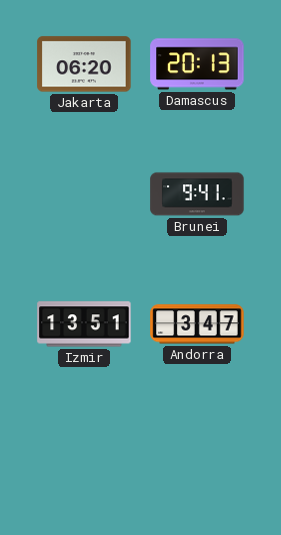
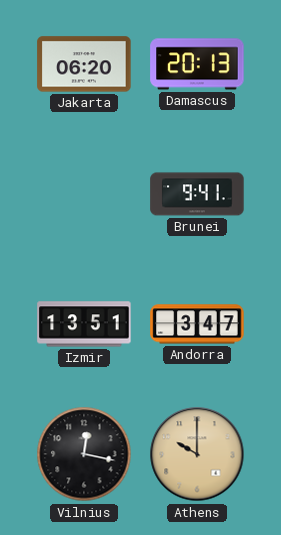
Vilnius: none -> 12:17
Athens: none -> 10:00
